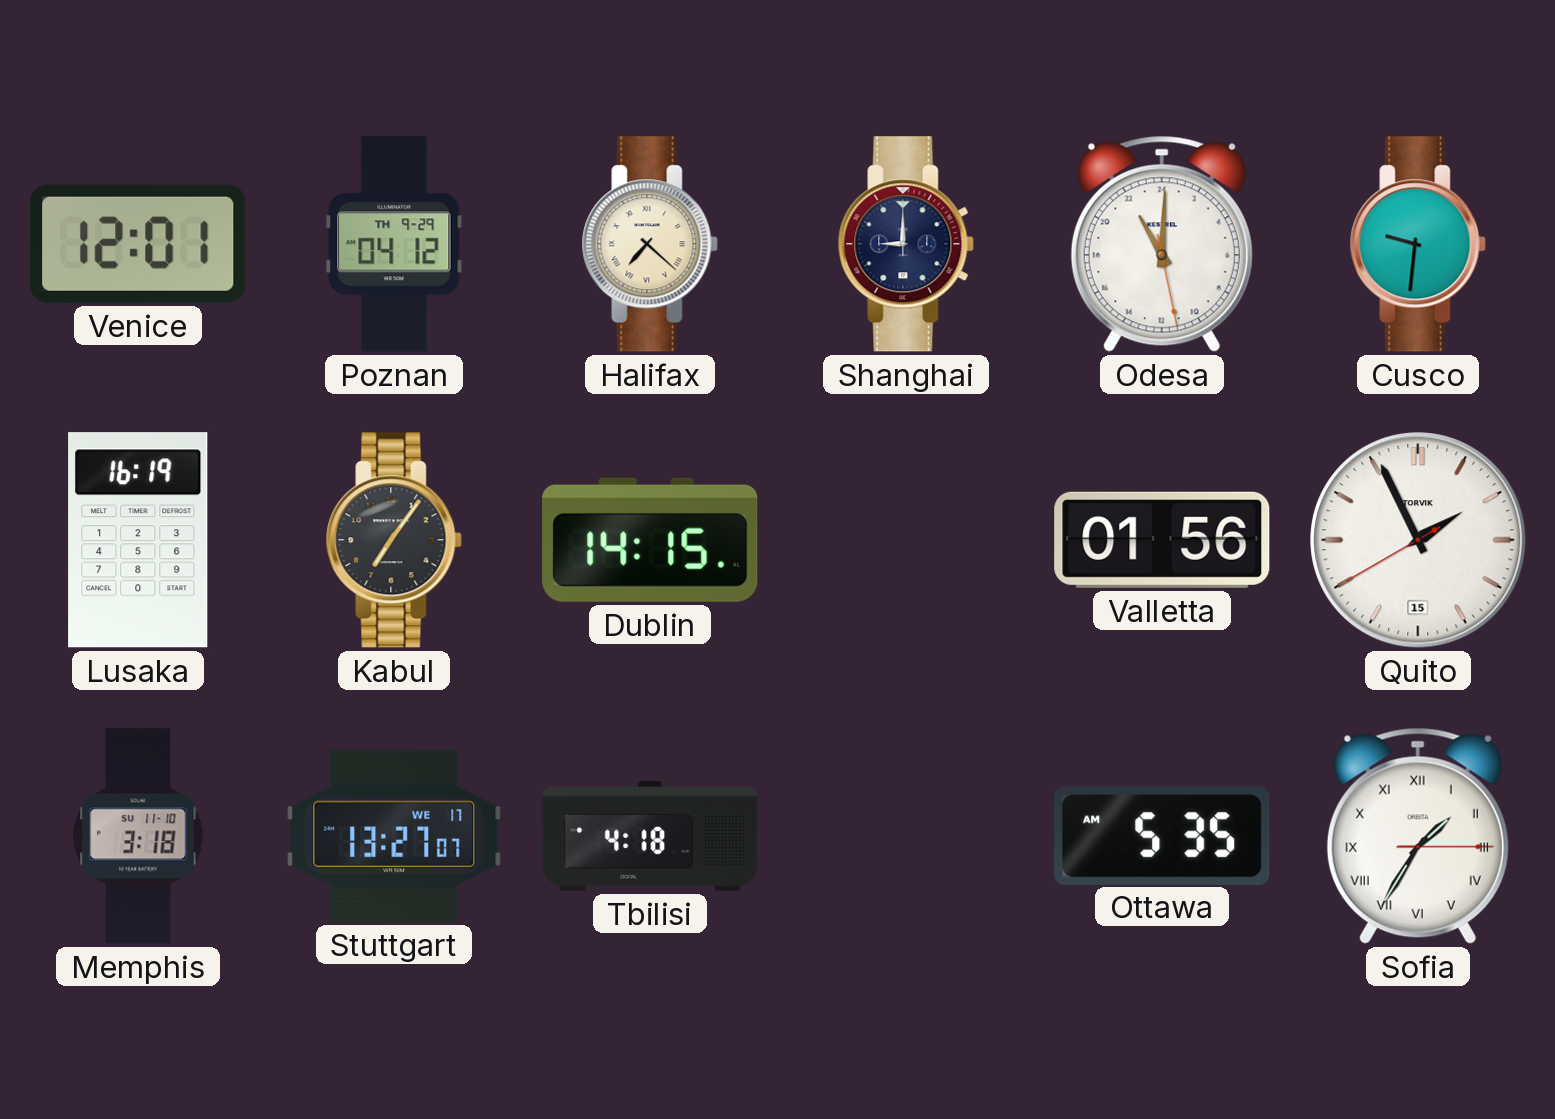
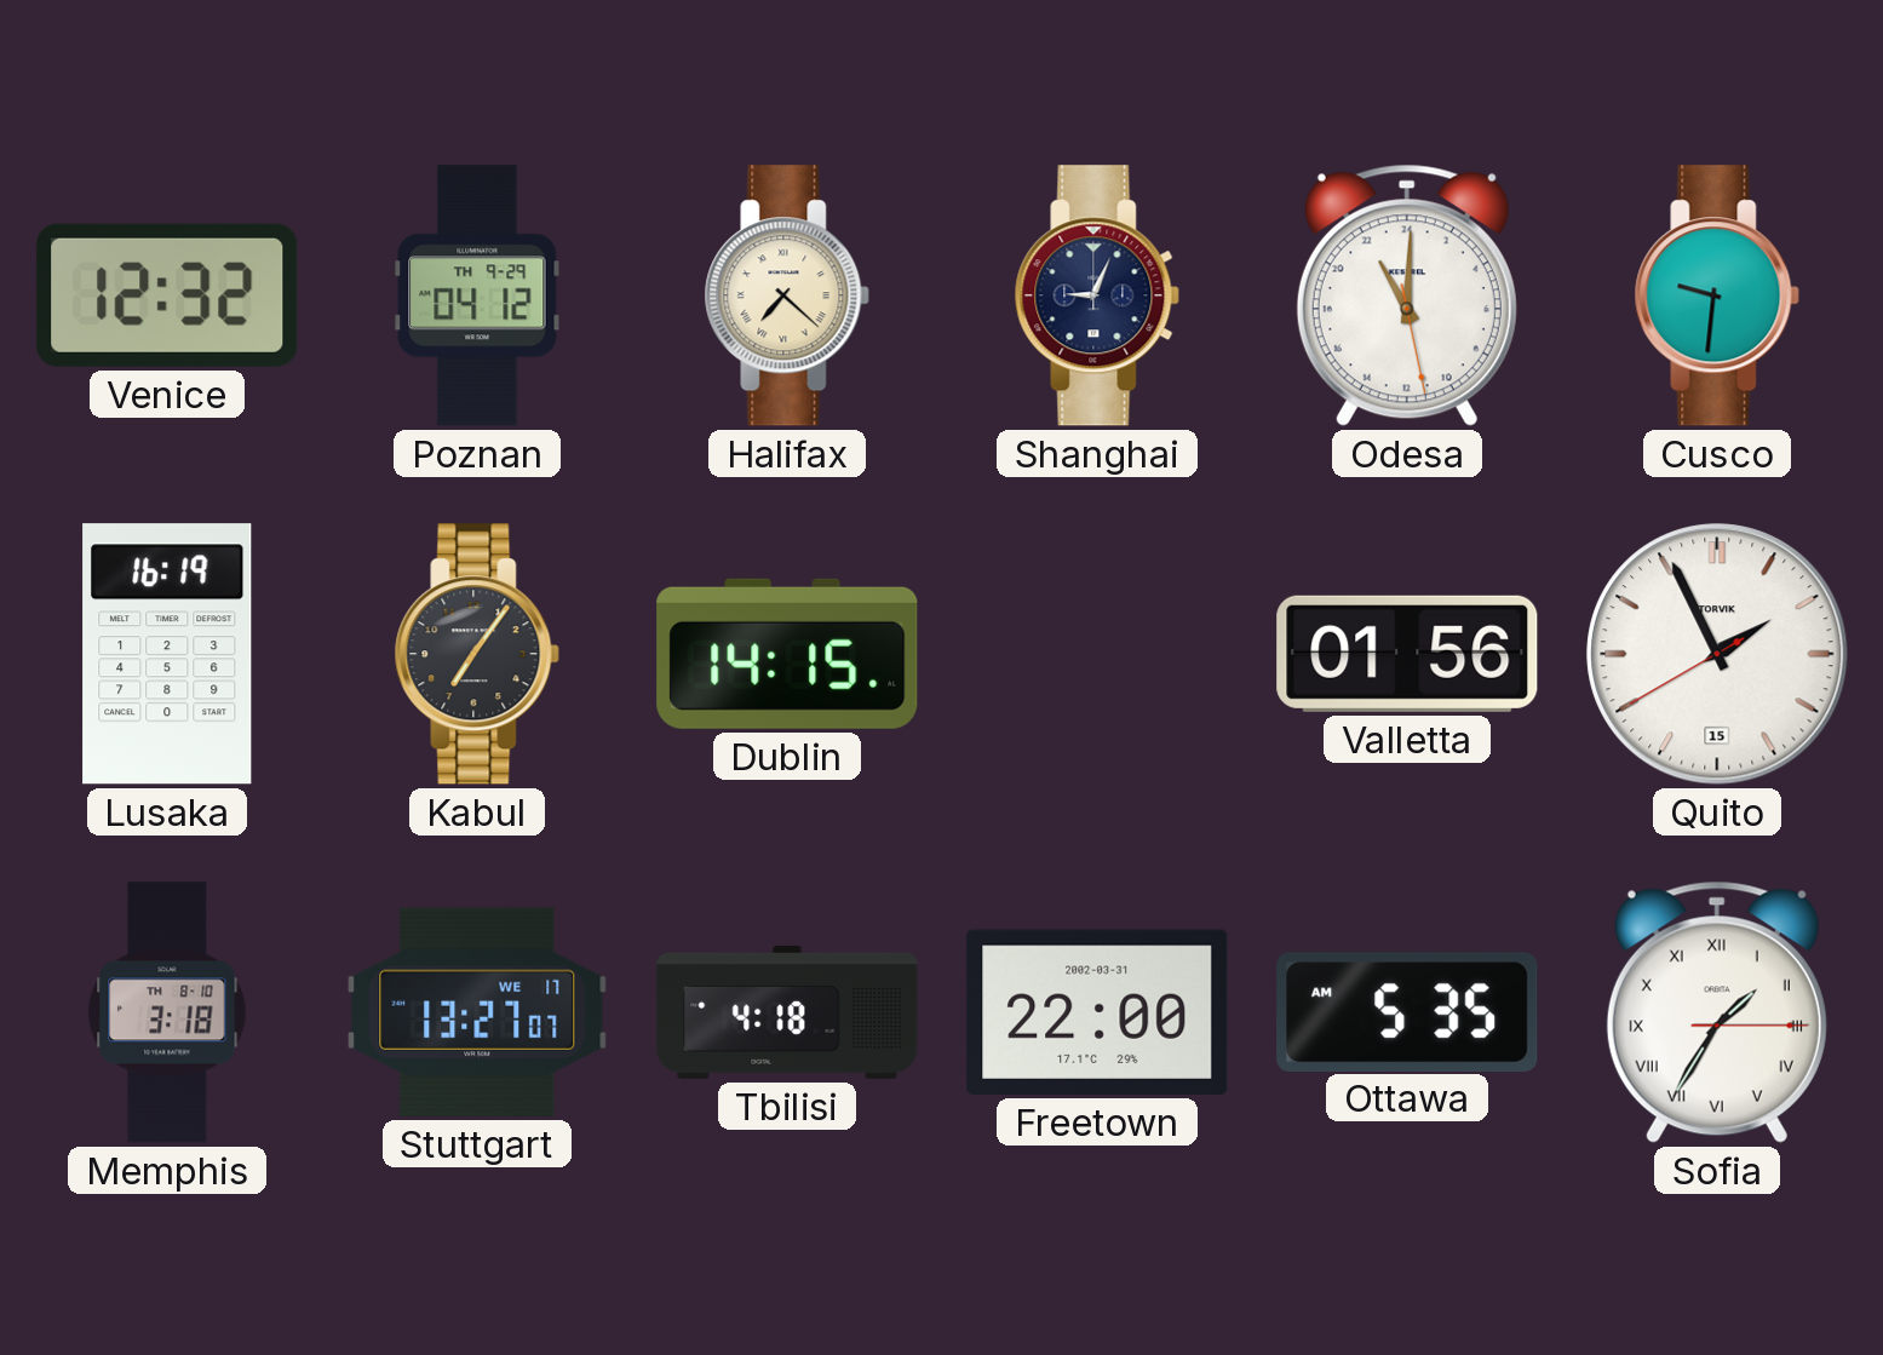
Venice: 12:01 -> 12:32
Shanghai: 9:00 -> 9:04
Memphis date: SU 11-10 -> TH 8-10
Freetown: none -> 22:00
